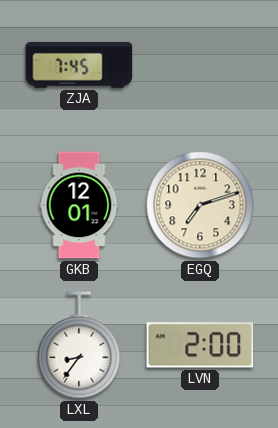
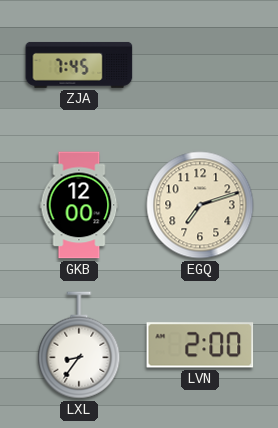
GKB: 12:01 -> 12:00
